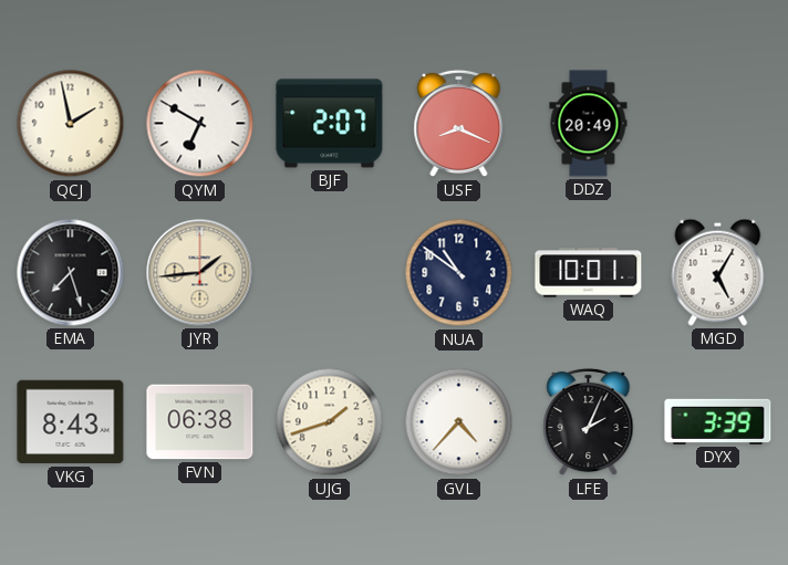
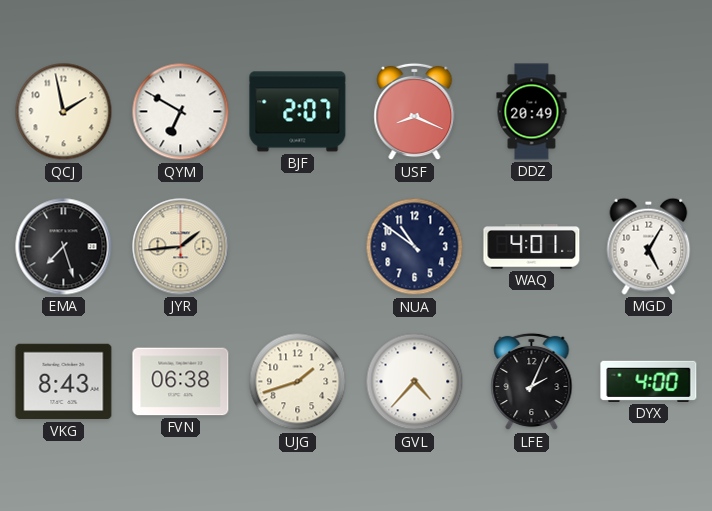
WAQ: 10:01 -> 4:01
DYX: 3:39 -> 4:00
